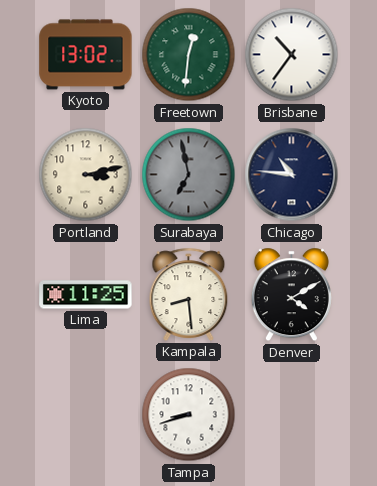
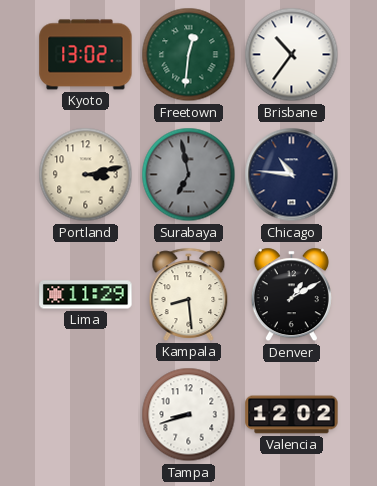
Lima: 11:25 -> 11:29
Denver: 4:10 -> 1:10
Valencia: none -> 12:02
